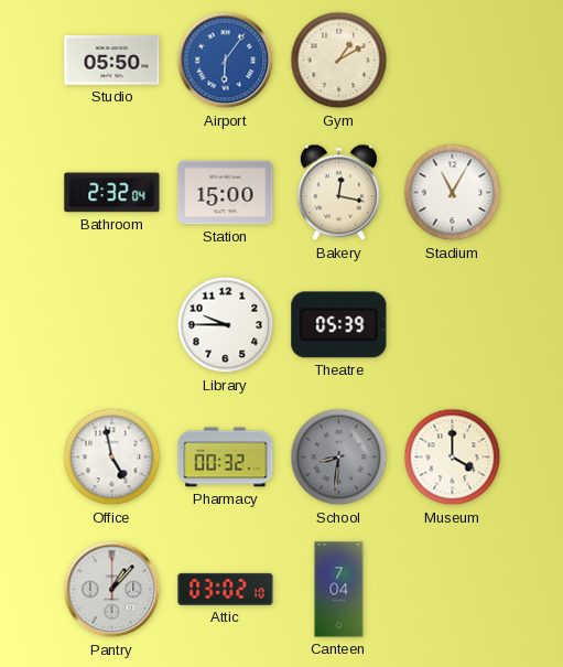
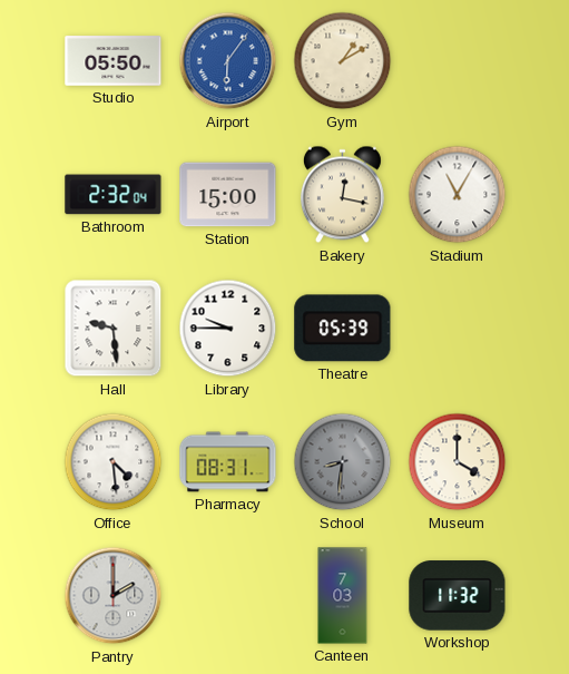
Hall: none -> 9:29
Office: 4:58 -> 4:29
Pharmacy: 00:32 -> 08:31
Pantry: 1:07 -> 2:00
Attic: 03:02 -> none
Canteen: 7:04 -> 7:03
Workshop: none -> 11:32
